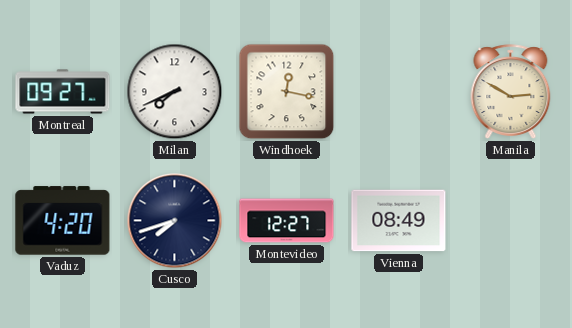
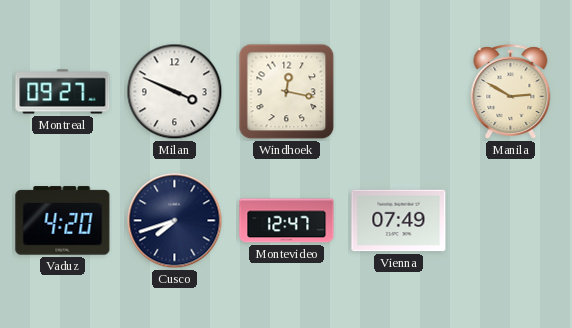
Milan: 7:41 -> 3:49
Montevideo: 12:27 -> 12:47
Vienna: 08:49 -> 07:49
